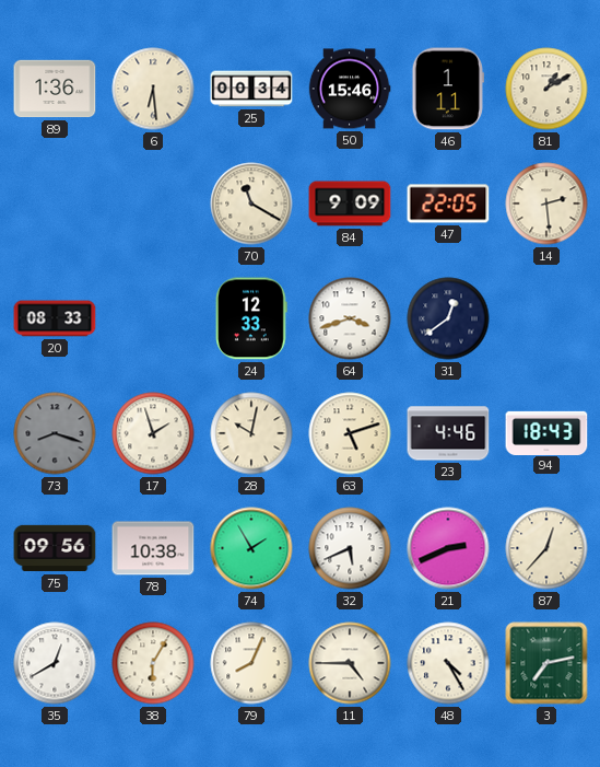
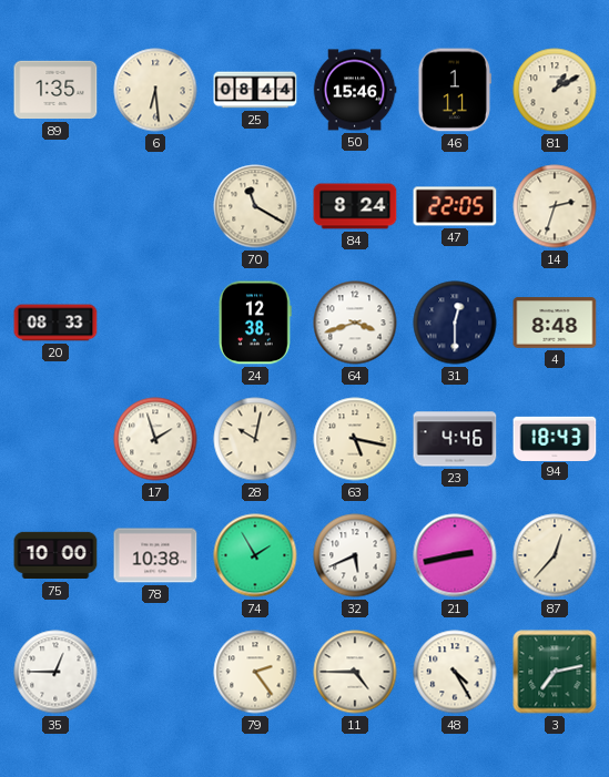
89: 1:36 -> 1:35
25: 00:34 -> 08:44
84: 9:09 -> 8:24
14: 2:29 -> 2:33
24: 12:33 -> 12:38
31: 12:39 -> 12:30
4: none -> 8:48
73: 8:18 -> none
63: 5:12 -> 5:17
75: 09:56 -> 10:00
21: 2:41 -> 2:43
35: 12:40 -> 12:45
38: 6:05 -> none
79: 8:04 -> 2:24
